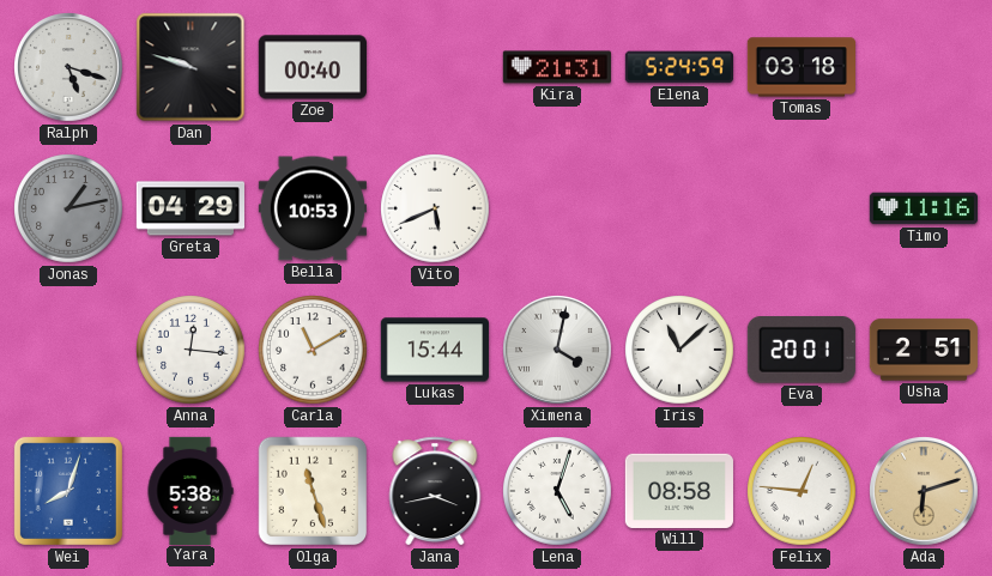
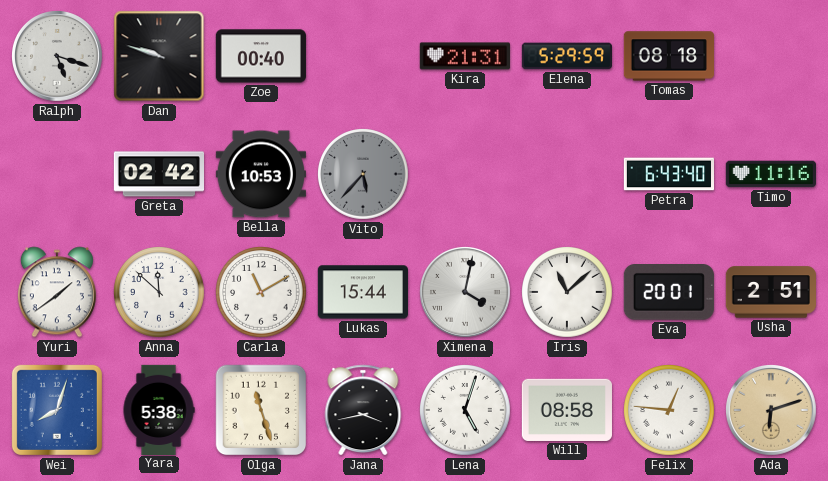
Elena: 5:24 -> 5:29
Tomas: 03:18 -> 08:18
Jonas: 1:13 -> none
Greta: 04:29 -> 02:42
Vito: 5:41 -> 5:37
Vito dial: white -> grey
Petra: none -> 6:43
Yuri: none -> 1:39
Anna: 12:16 -> 11:52
